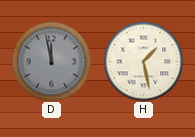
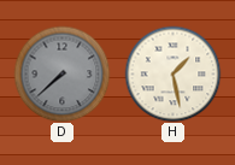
D: 11:58 -> 7:38
